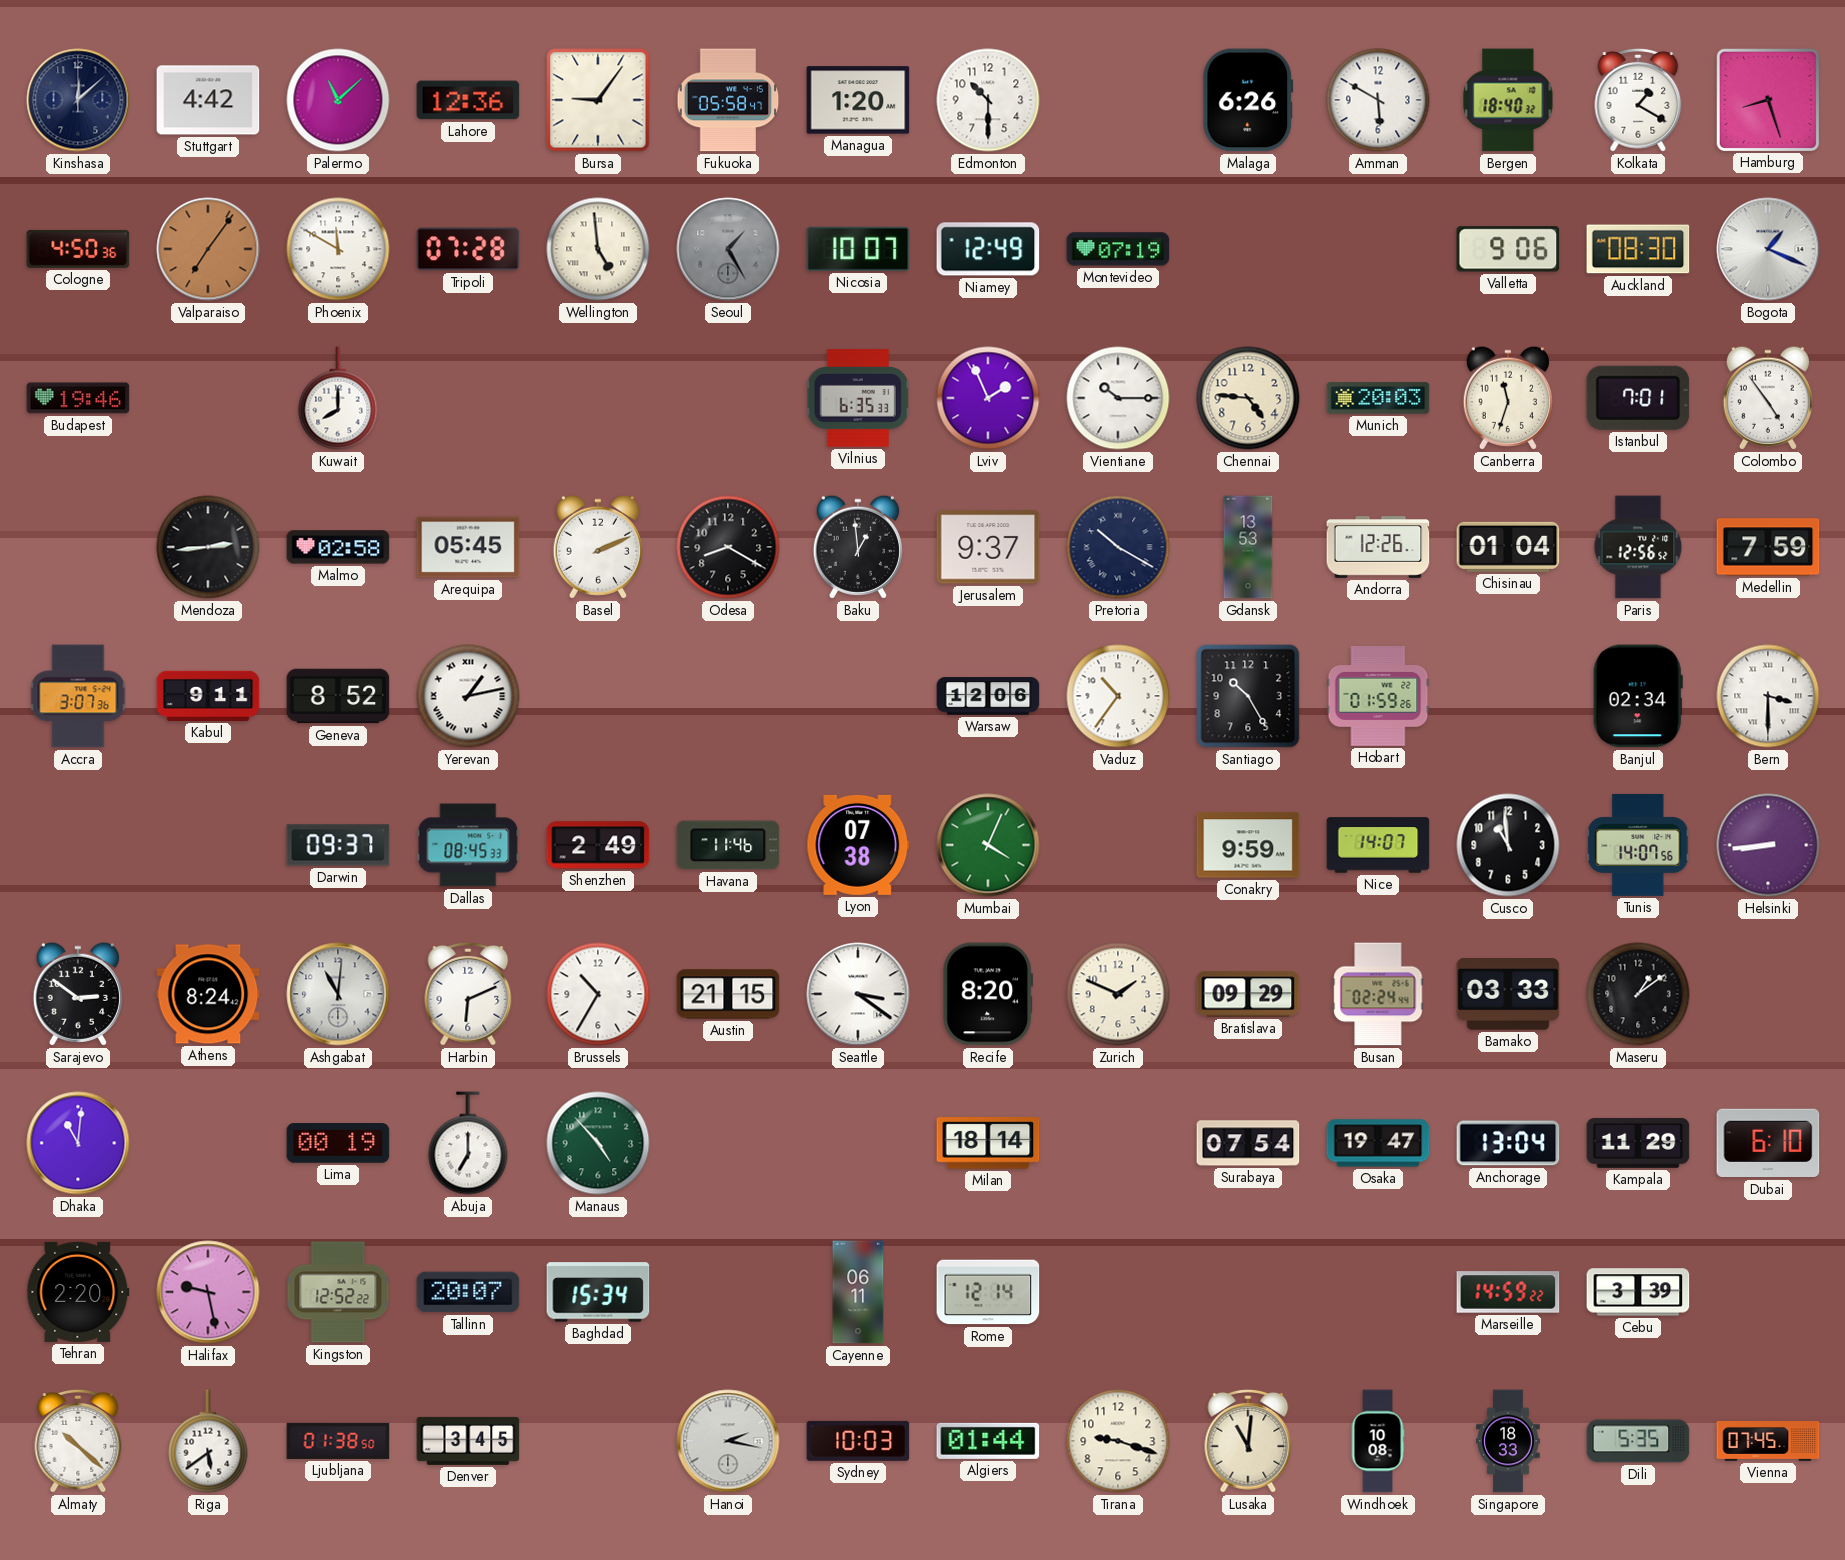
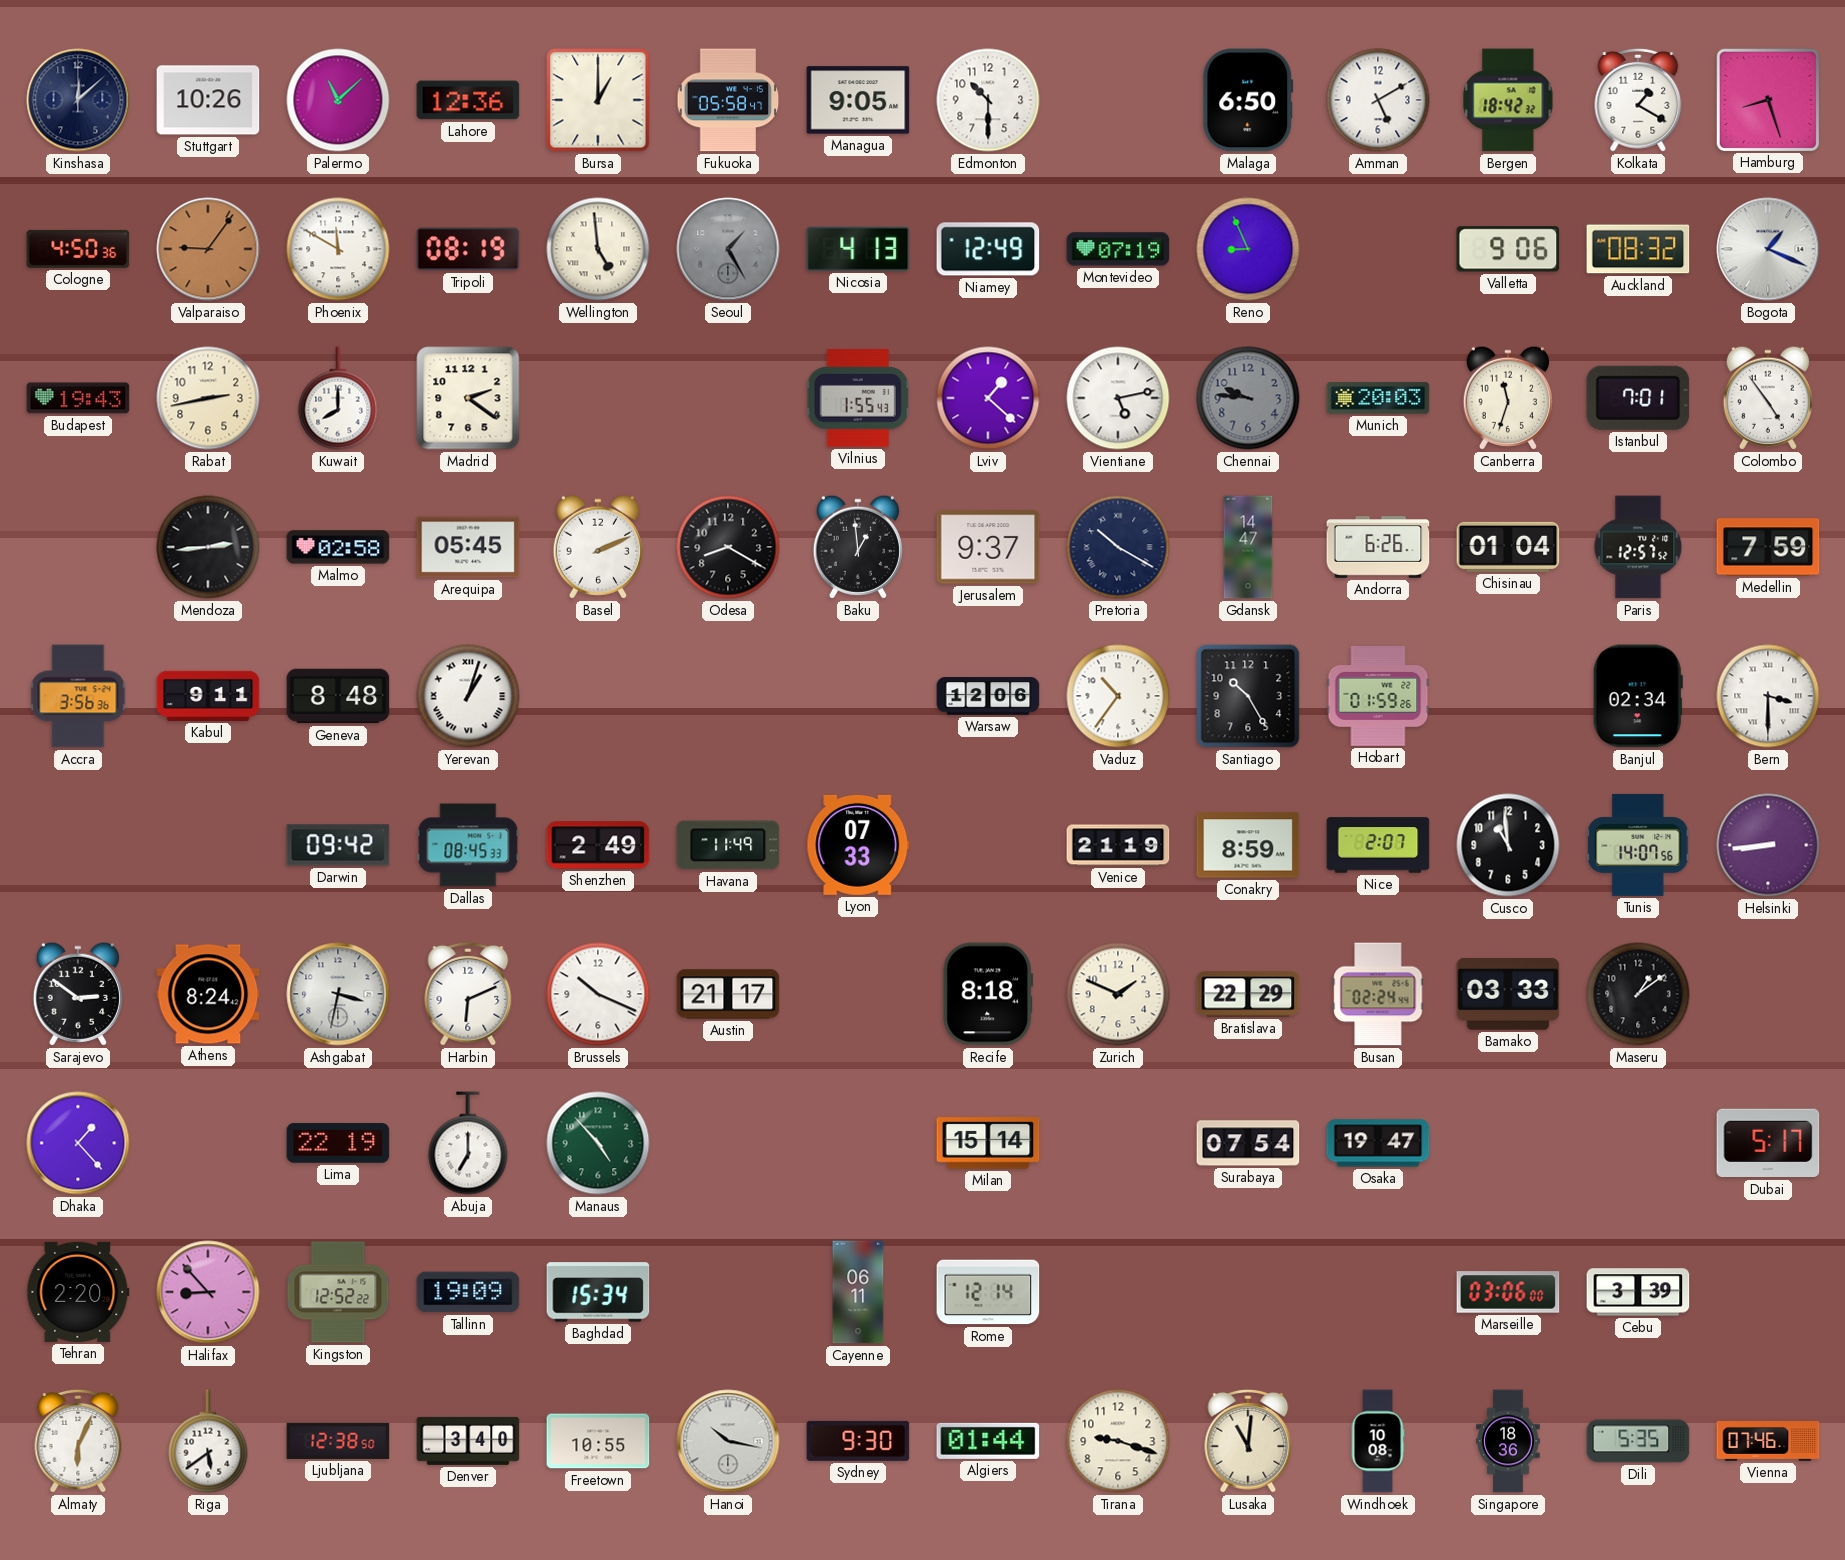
Stuttgart: 4:42 -> 10:26
Bursa: 9:06 -> 1:00
Managua: 1:20 -> 9:05
Malaga: 6:26 -> 6:50
Amman: 5:50 -> 5:10
Bergen: 18:40 -> 18:42
Valparaiso: 7:06 -> 9:06
Tripoli: 07:28 -> 08:19
Nicosia: 10:07 -> 4:13
Reno: none -> 8:56
Auckland: 08:30 -> 08:32
Budapest: 19:46 -> 19:43
Rabat: none -> 2:43
Madrid: none -> 2:21
Vilnius: 6:35 -> 1:55
Lviv: 1:56 -> 1:22
Vientiane: 10:15 -> 5:13
Chennai: 4:46 -> 9:46
Chennai dial: cream -> grey
Gdansk: 13:53 -> 14:47
Andorra: 12:26 -> 6:26
Paris: 12:56 -> 12:57
Accra: 3:07 -> 3:56
Geneva: 8:52 -> 8:48
Yerevan: 1:13 -> 1:03
Darwin: 09:37 -> 09:42
Havana: 11:46 -> 11:49
Lyon: 07:38 -> 07:33
Mumbai: 4:04 -> none
Venice: none -> 21:19
Conakry: 9:59 -> 8:59
Nice: 14:07 -> 2:07
Ashgabat: 11:01 -> 3:32
Brussels: 10:35 -> 10:19
Austin: 21:15 -> 21:17
Seattle: 3:21 -> none
Recife: 8:20 -> 8:18
Bratislava: 09:29 -> 22:29
Dhaka: 11:01 -> 1:23
Lima: 00:19 -> 22:19
Milan: 18:14 -> 15:14
Anchorage: 13:04 -> none
Kampala: 11:29 -> none
Dubai: 6:10 -> 5:17
Halifax: 9:28 -> 8:53
Tallinn: 20:07 -> 19:09
Marseille: 14:59 -> 03:06
Almaty: 10:22 -> 6:04
Ljubljana: 01:38 -> 12:38
Denver: 3:45 -> 3:40
Freetown: none -> 10:55
Hanoi: 2:17 -> 10:17
Sydney: 10:03 -> 9:30
Singapore: 18:33 -> 18:36
Vienna: 07:45 -> 07:46
